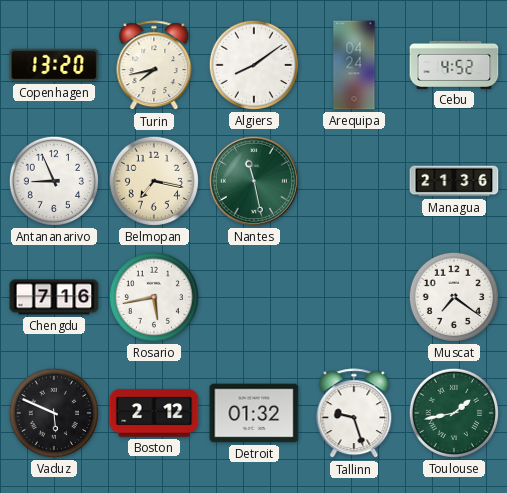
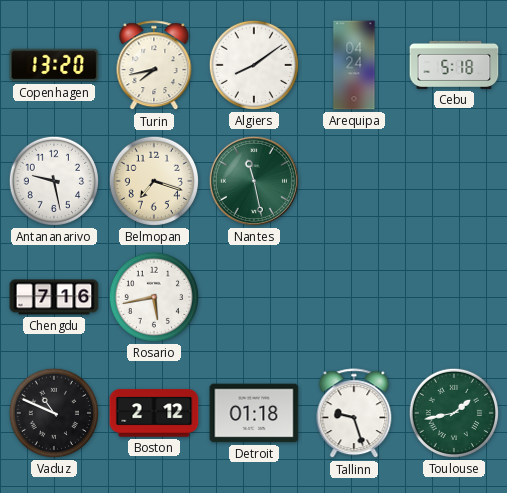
Cebu: 4:52 -> 5:18
Antananarivo: 8:56 -> 9:28
Belmopan: 7:17 -> 7:18
Managua: 21:36 -> none
Muscat: 7:21 -> none
Vaduz: 5:49 -> 10:49
Detroit: 01:32 -> 01:18
